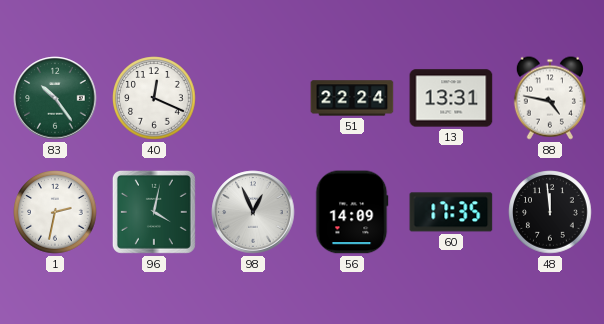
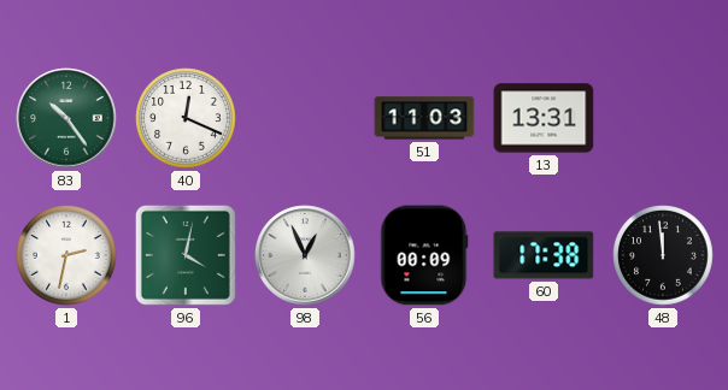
51: 22:24 -> 11:03
88: 4:47 -> none
56: 14:09 -> 00:09
60: 17:35 -> 17:38
